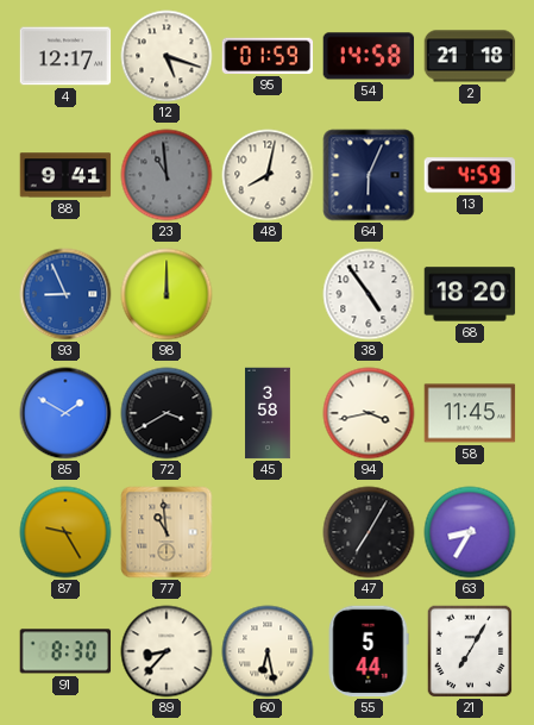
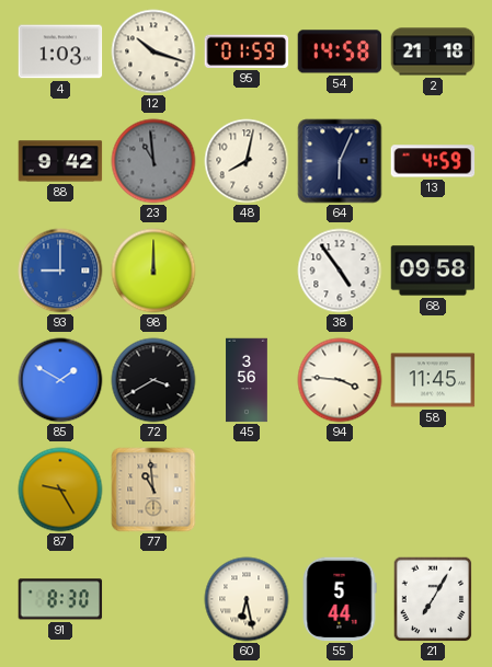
4: 12:17 -> 1:03
12: 5:18 -> 10:18
88: 9:41 -> 9:42
93: 8:56 -> 9:00
68: 18:20 -> 09:58
45: 3:58 -> 3:56
94: 3:43 -> 3:46
47: 7:05 -> none
63: 8:35 -> none
89: 8:37 -> none
